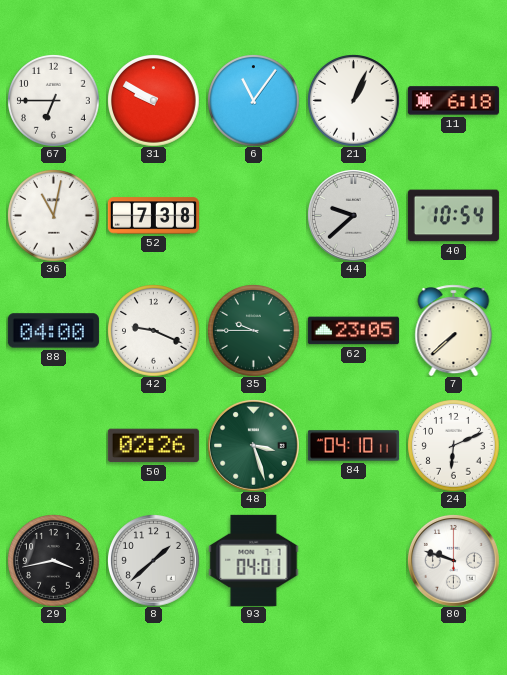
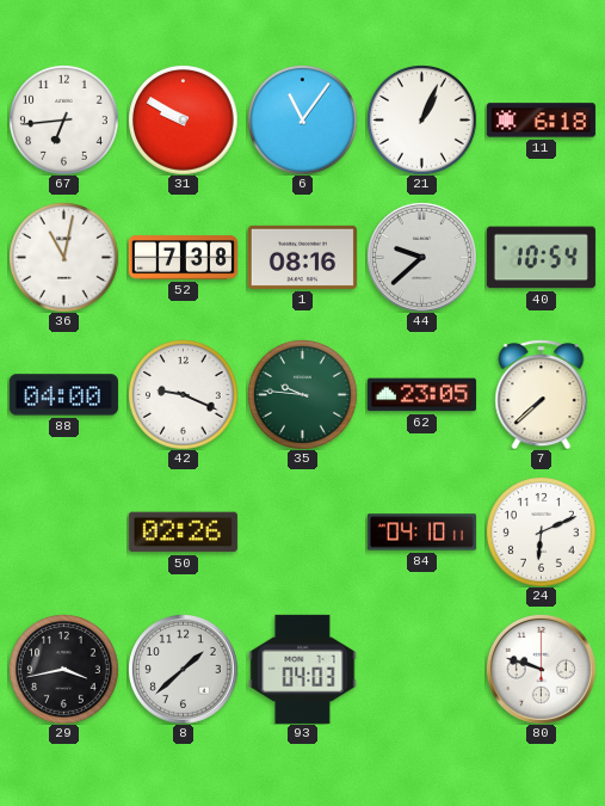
67: 6:45 -> 6:44
1: none -> 08:16
35: 9:45 -> 9:46
48: 3:27 -> none
93: 04:01 -> 04:03
